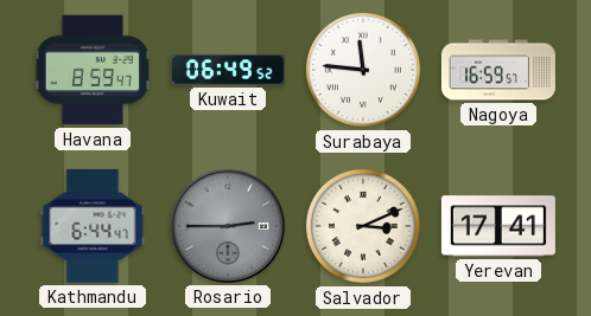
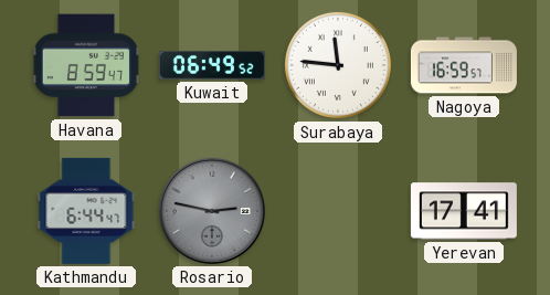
Rosario: 2:45 -> 2:47
Salvador: 3:11 -> none
